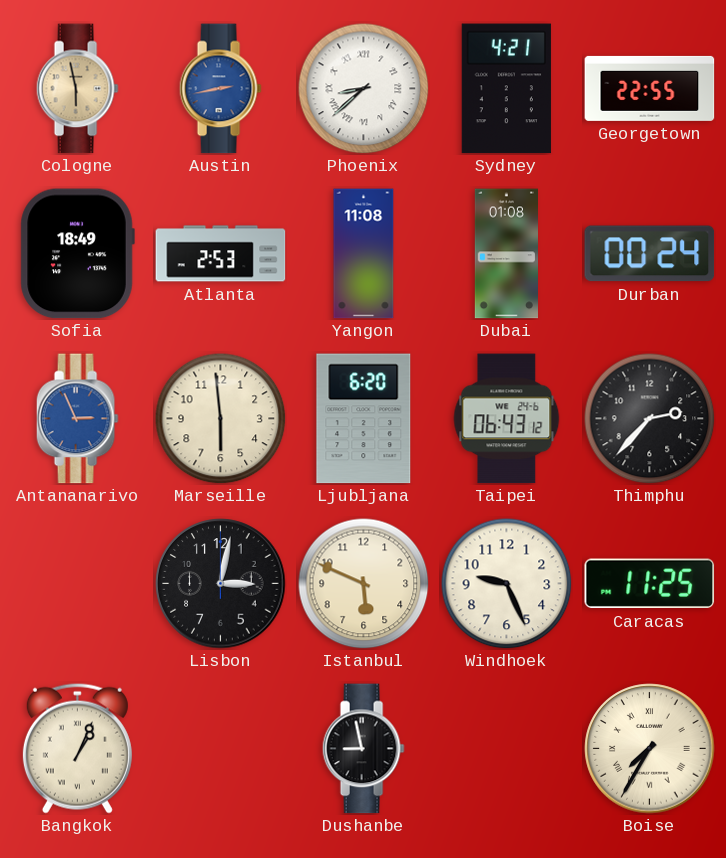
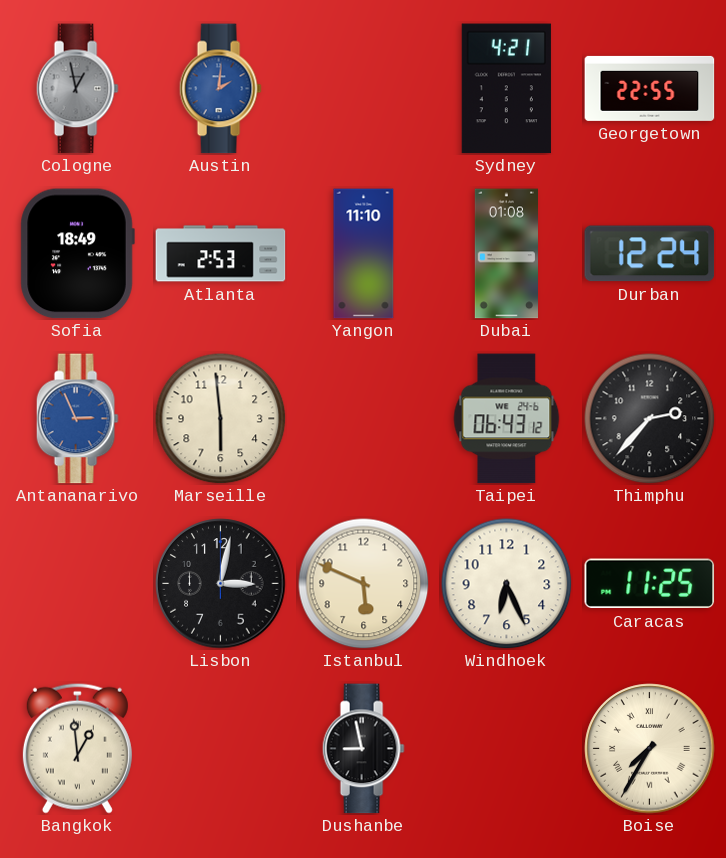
Cologne: 5:58 -> 12:58
Cologne dial: champagne -> grey
Austin: 2:43 -> 2:01
Phoenix: 8:38 -> none
Yangon: 11:08 -> 11:10
Durban: 00:24 -> 12:24
Ljubljana: 6:20 -> none
Windhoek: 9:26 -> 6:26
Bangkok: 1:04 -> 12:59
